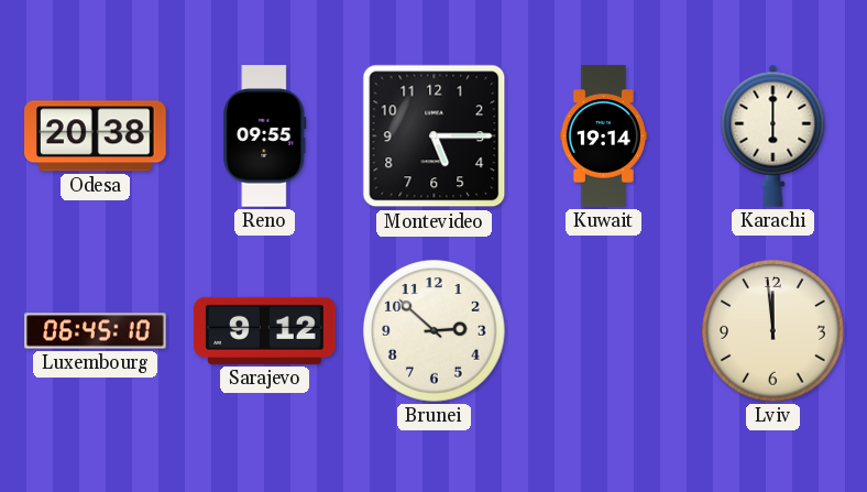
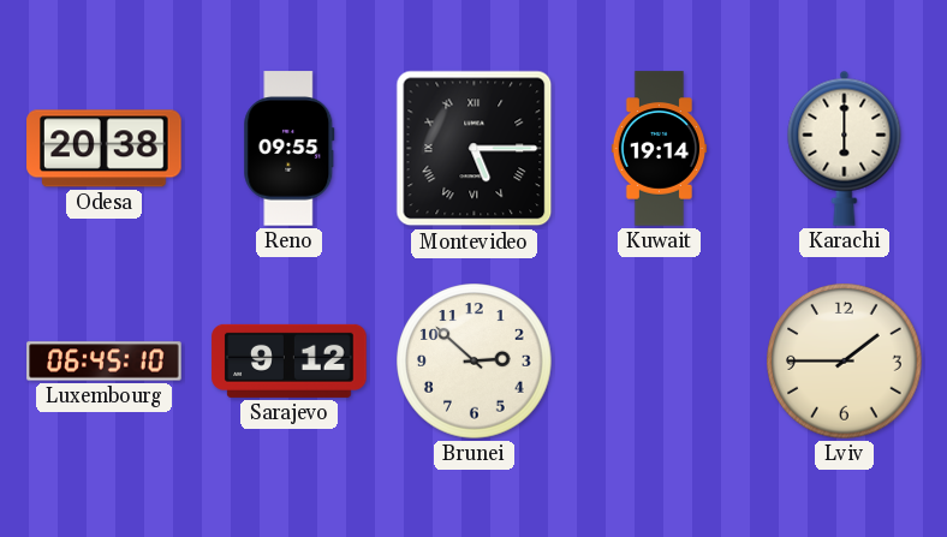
Montevideo numerals: Arabic -> Roman
Lviv: 11:59 -> 1:45
